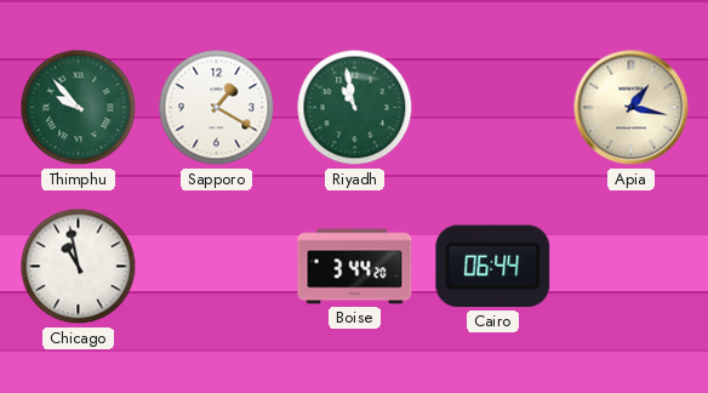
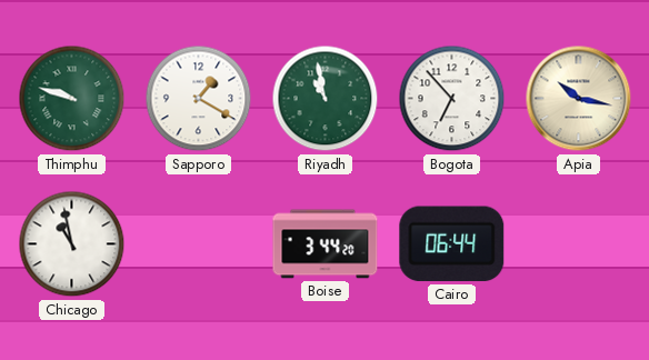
Thimphu: 9:53 -> 9:48
Bogota: none -> 6:53
Apia: 1:17 -> 10:17
